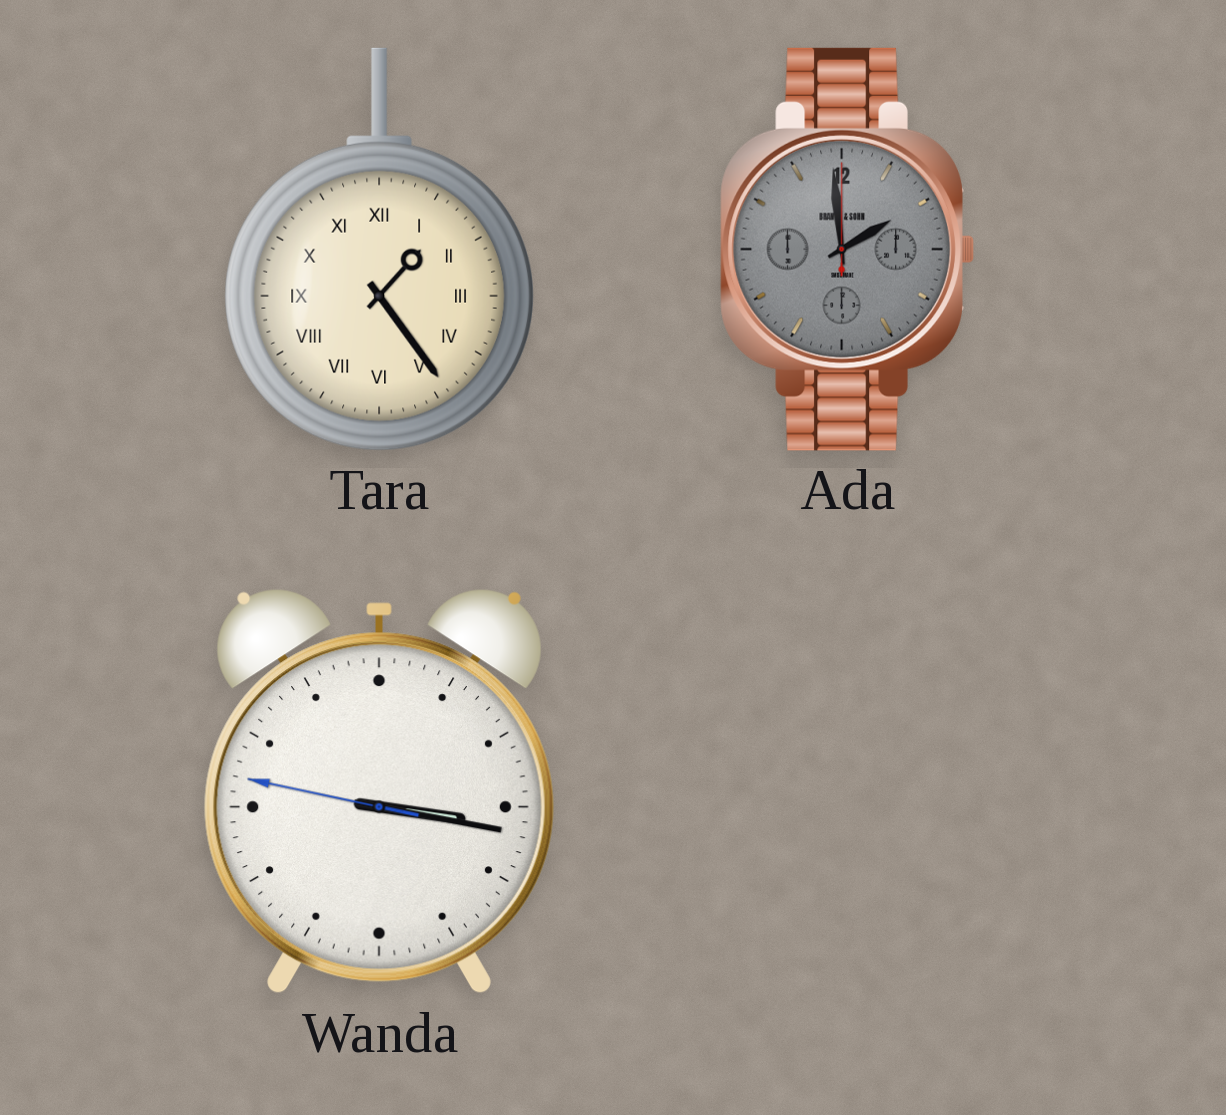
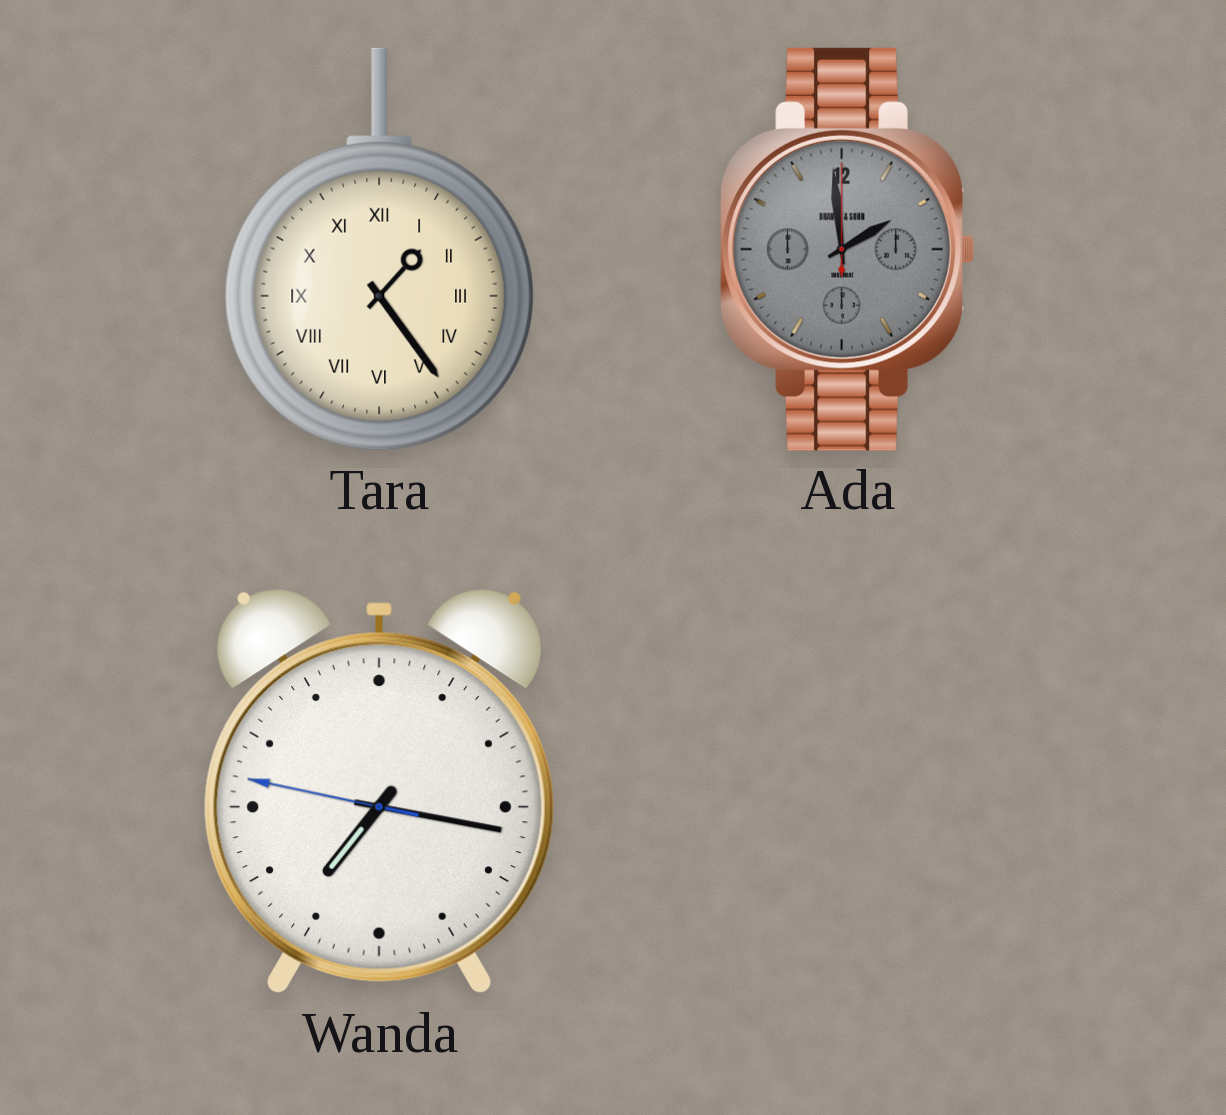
Wanda: 3:16 -> 7:16
